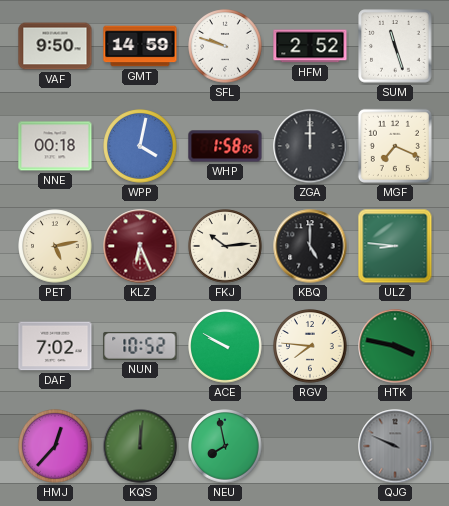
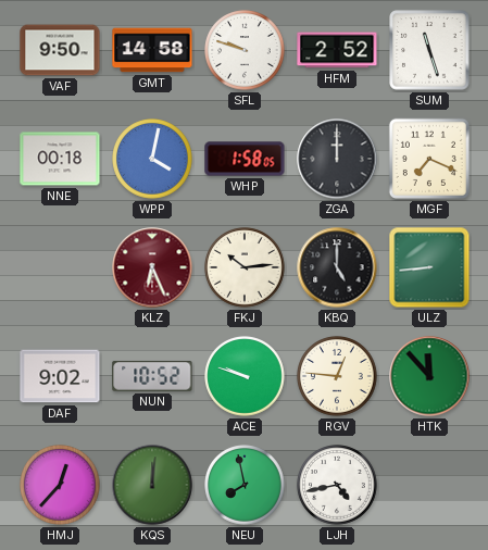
GMT: 14:59 -> 14:58
PET: 5:13 -> none
ULZ: 8:46 -> 8:44
DAF: 7:02 -> 9:02
ACE: 9:50 -> 9:48
RGV: 7:46 -> 12:46
HTK: 3:47 -> 11:53
LJH: none -> 4:43
QJG: 9:49 -> none
